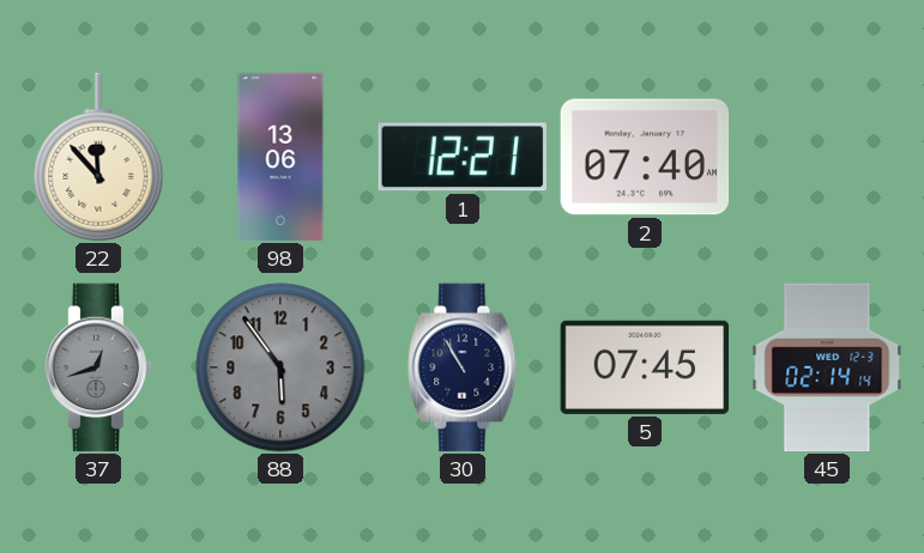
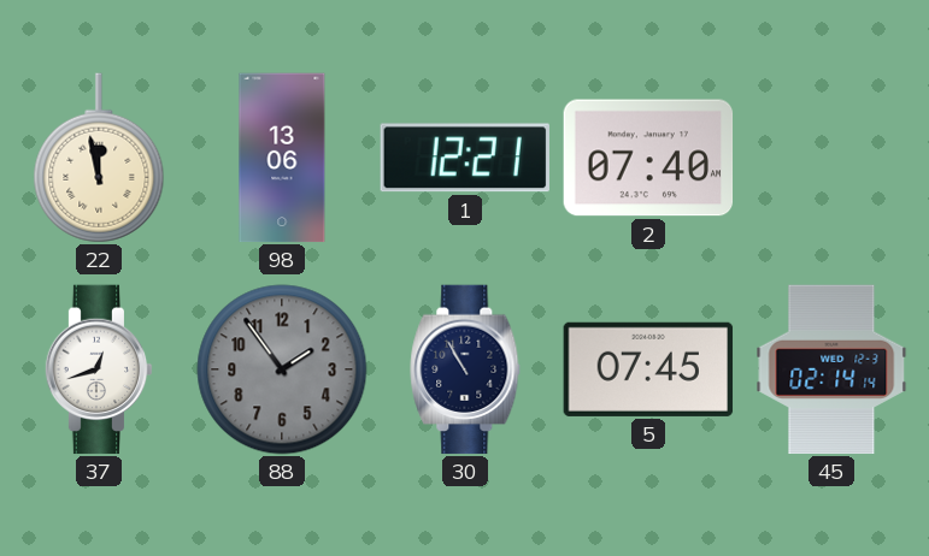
22: 11:53 -> 11:58
37 dial: grey -> white
88: 5:54 -> 1:54
